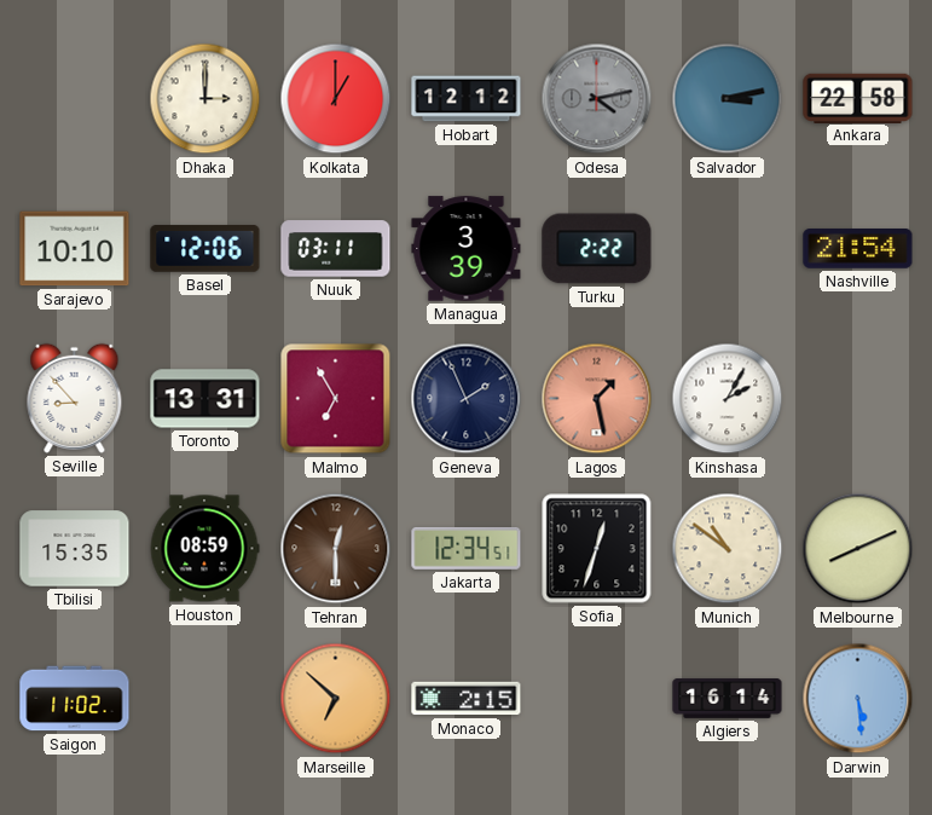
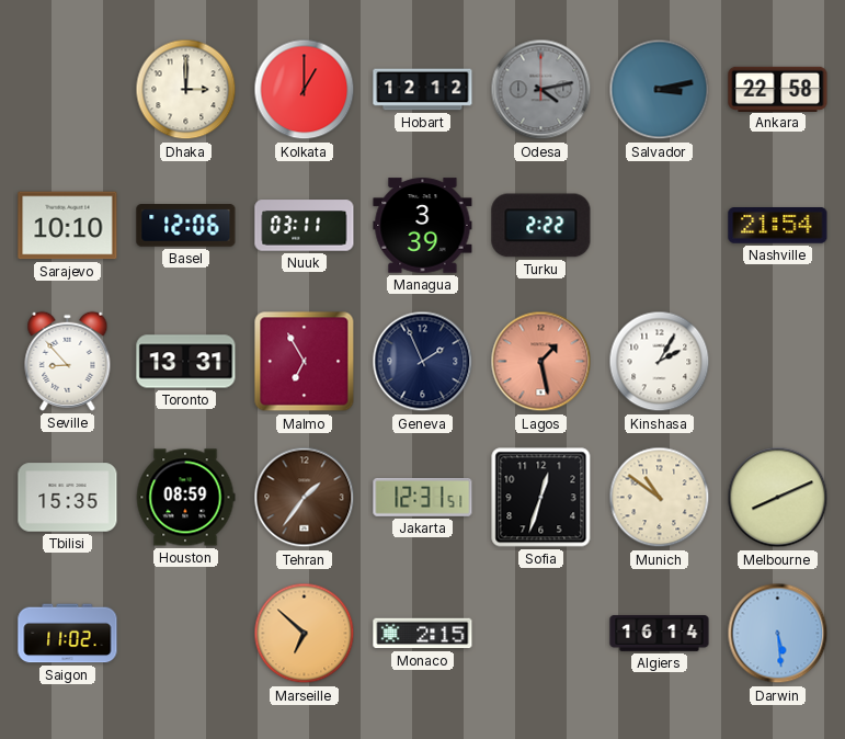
Tehran: 12:30 -> 1:36
Jakarta: 12:34 -> 12:31
